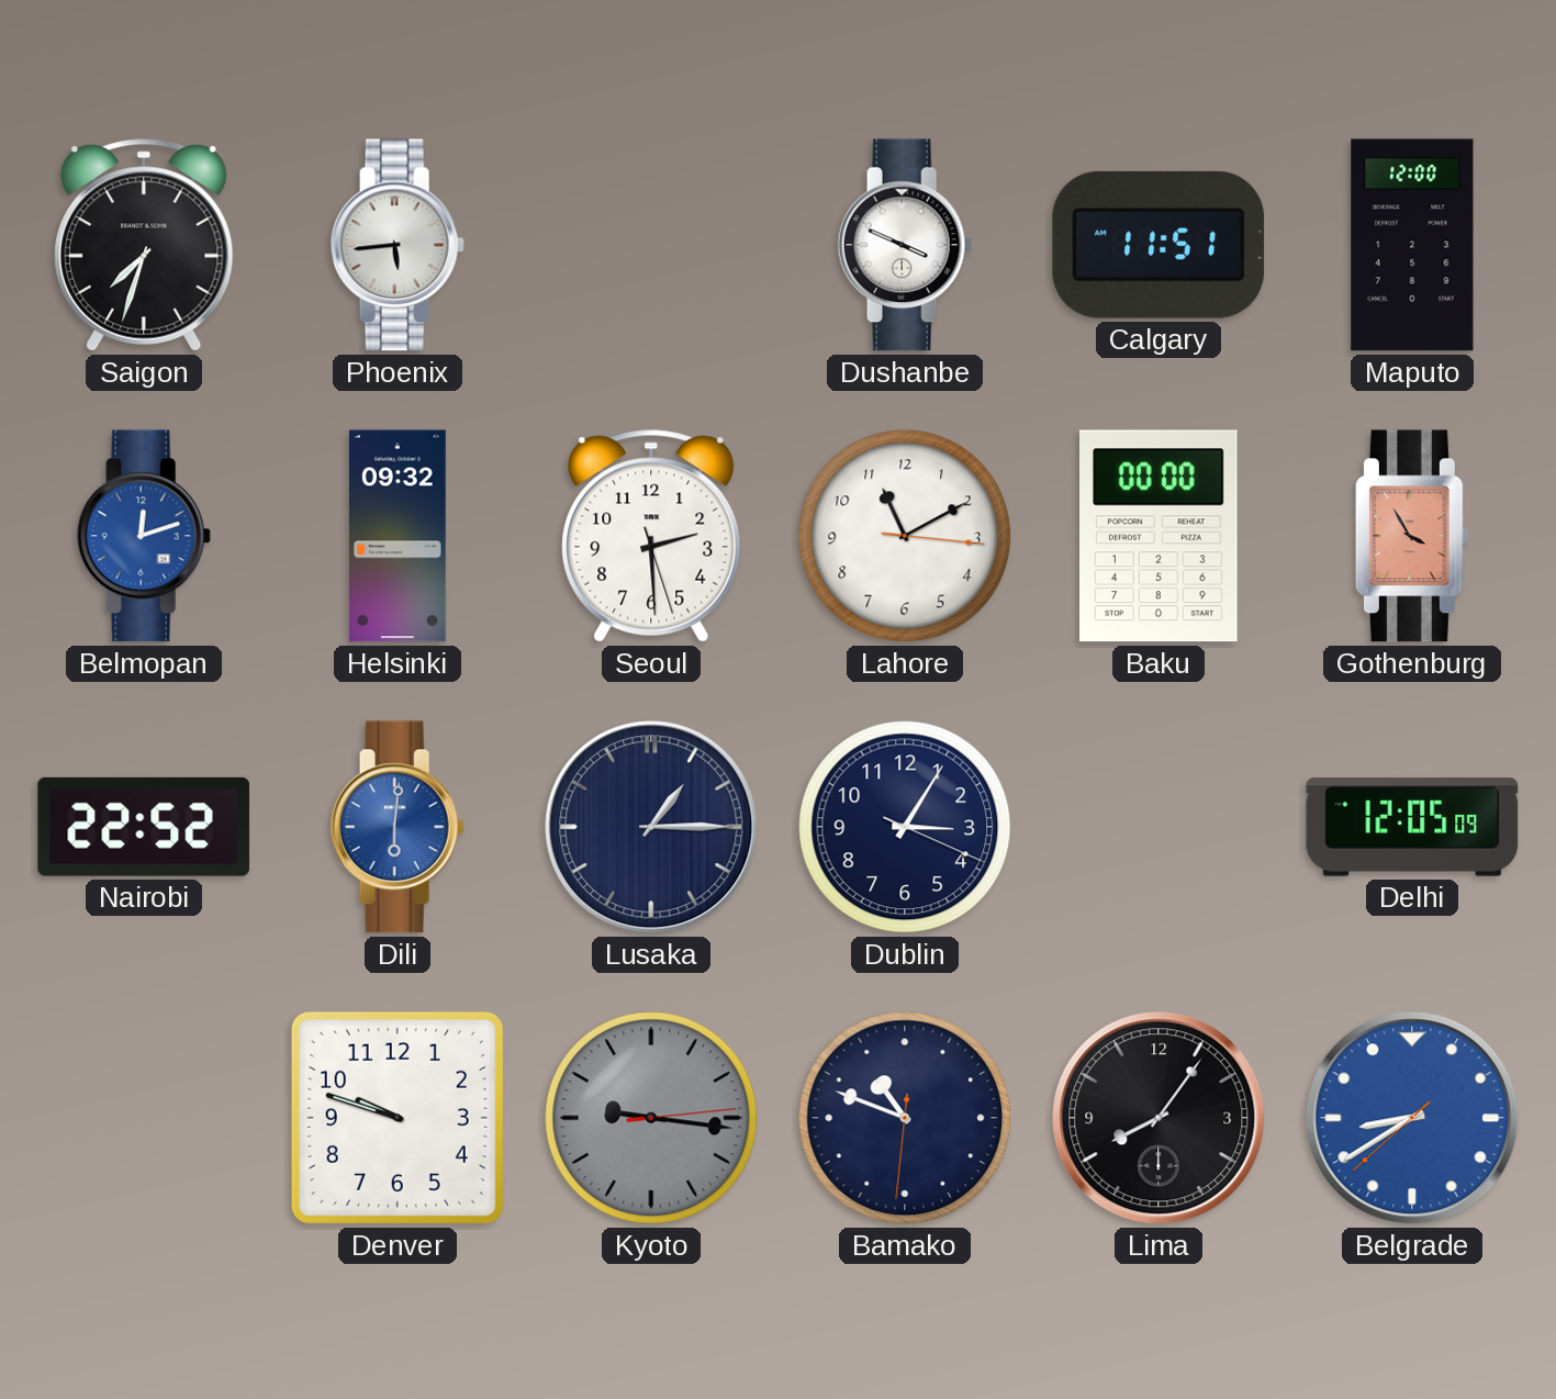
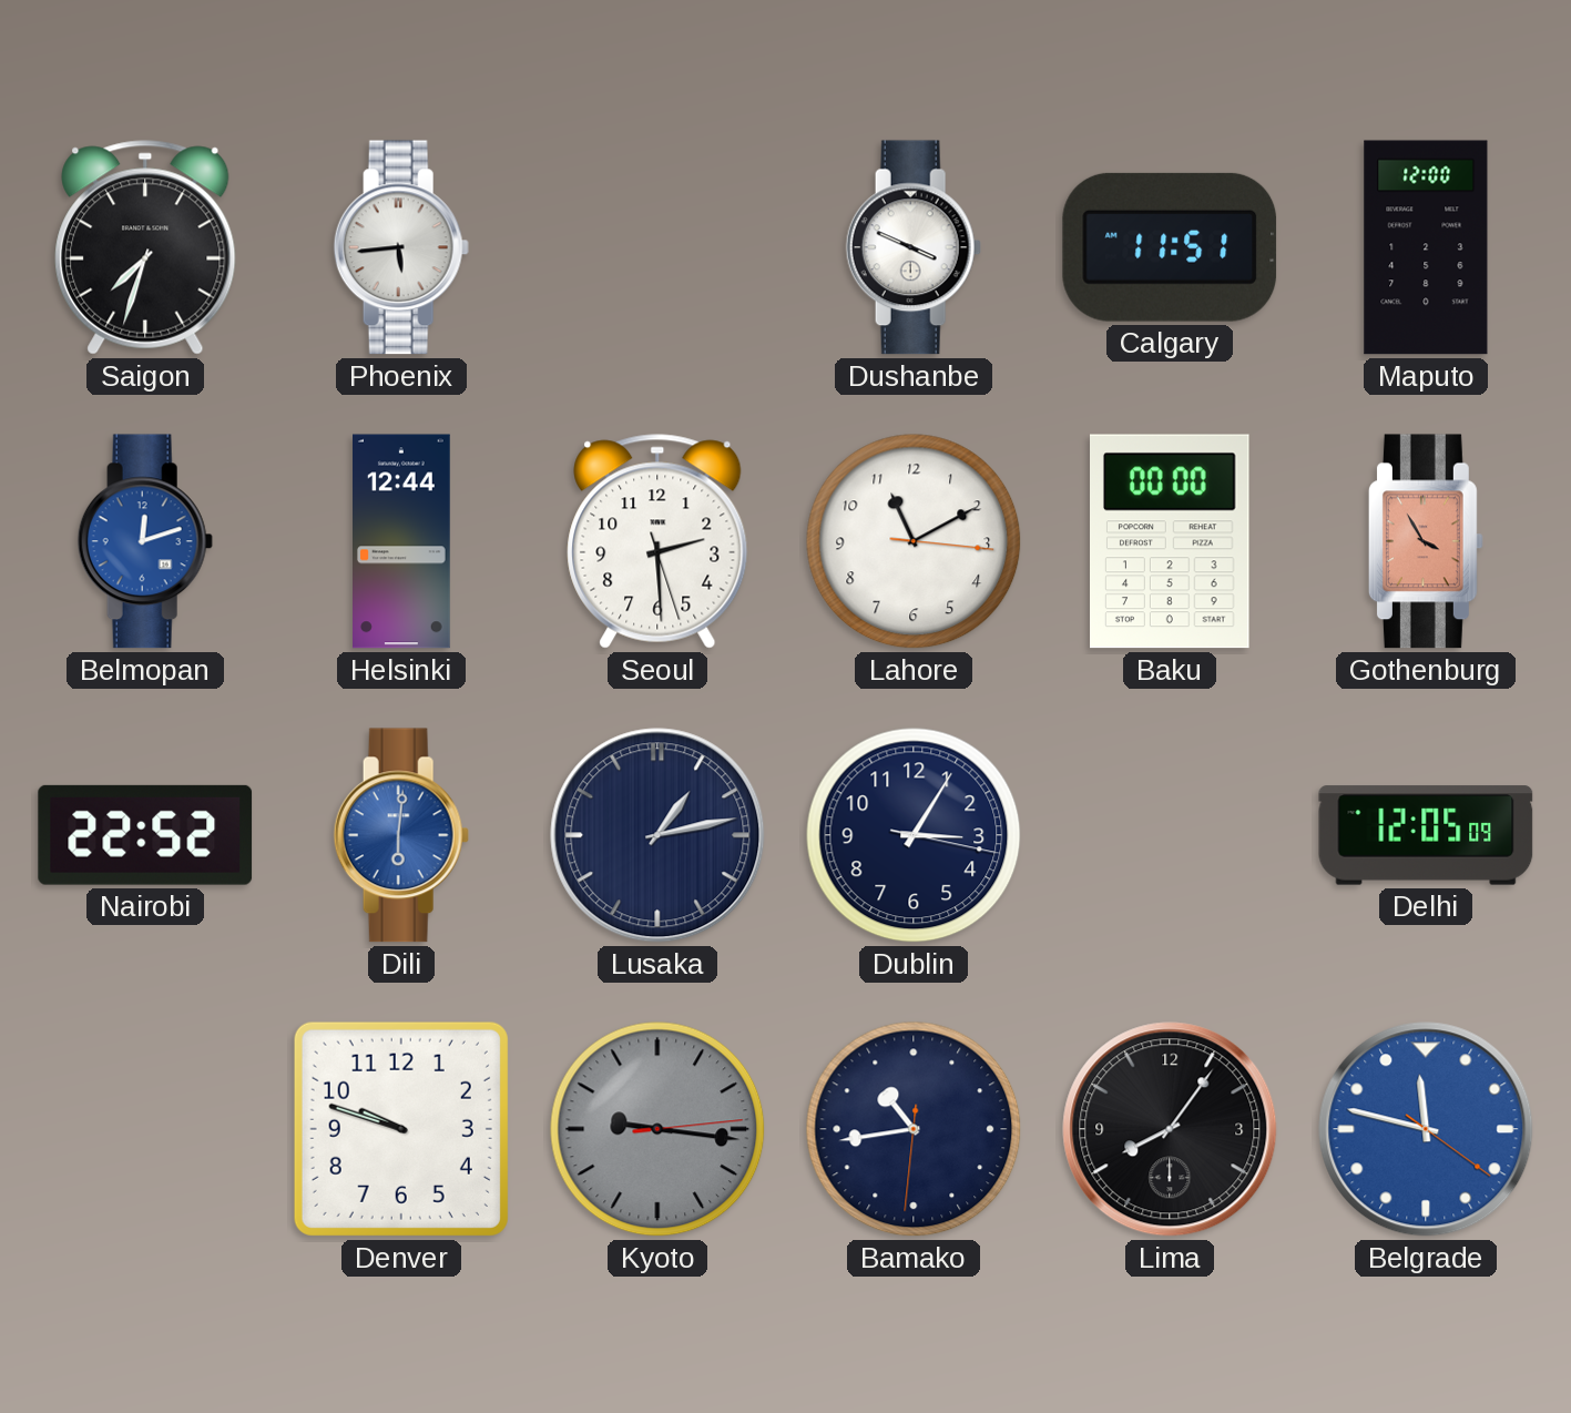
Helsinki: 09:32 -> 12:44
Lusaka: 1:15 -> 1:13
Dublin: 3:05:19 -> 3:05:17
Bamako: 10:48 -> 10:43
Belgrade: 8:39 -> 11:47
